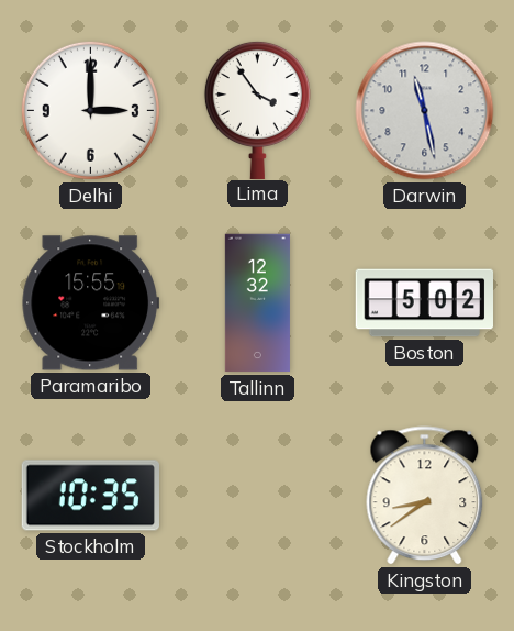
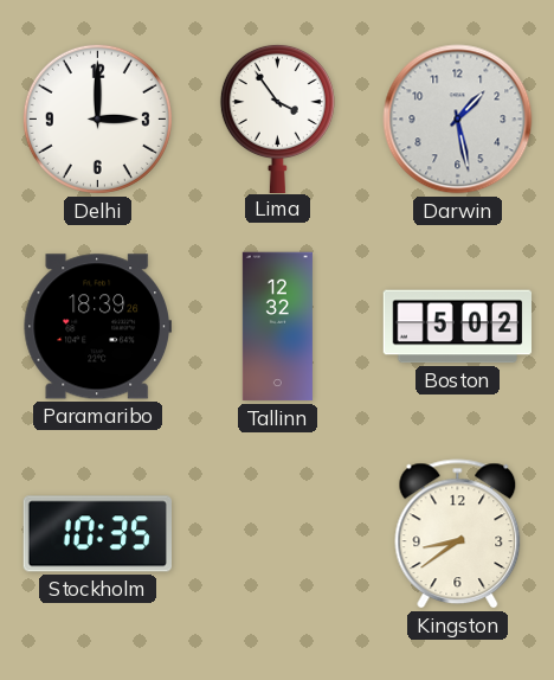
Darwin: 11:28 -> 1:28
Paramaribo: 15:55 -> 18:39
